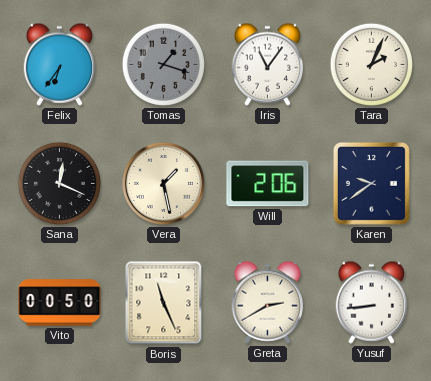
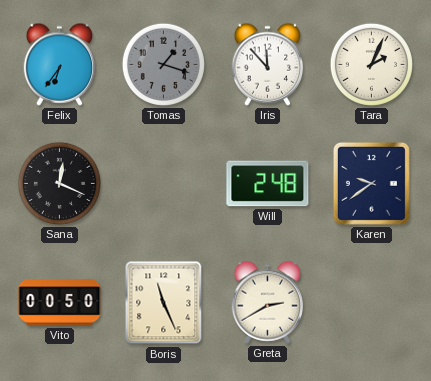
Iris: 11:06 -> 11:53
Vera: 1:28 -> none
Will: 2:06 -> 2:48
Yusuf: 8:44 -> none
